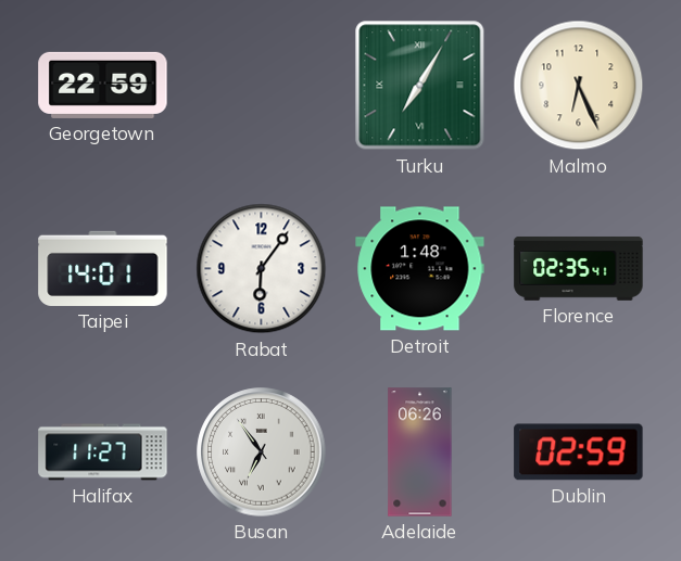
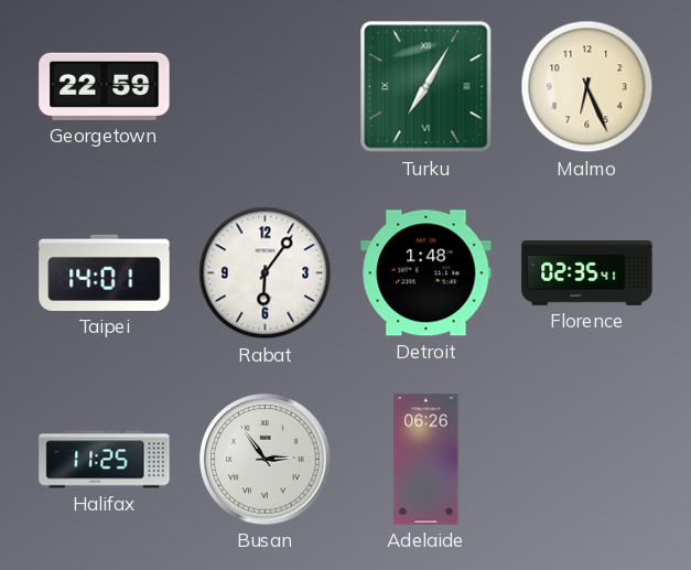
Halifax: 11:27 -> 11:25
Busan: 6:54 -> 2:54
Dublin: 02:59 -> none
